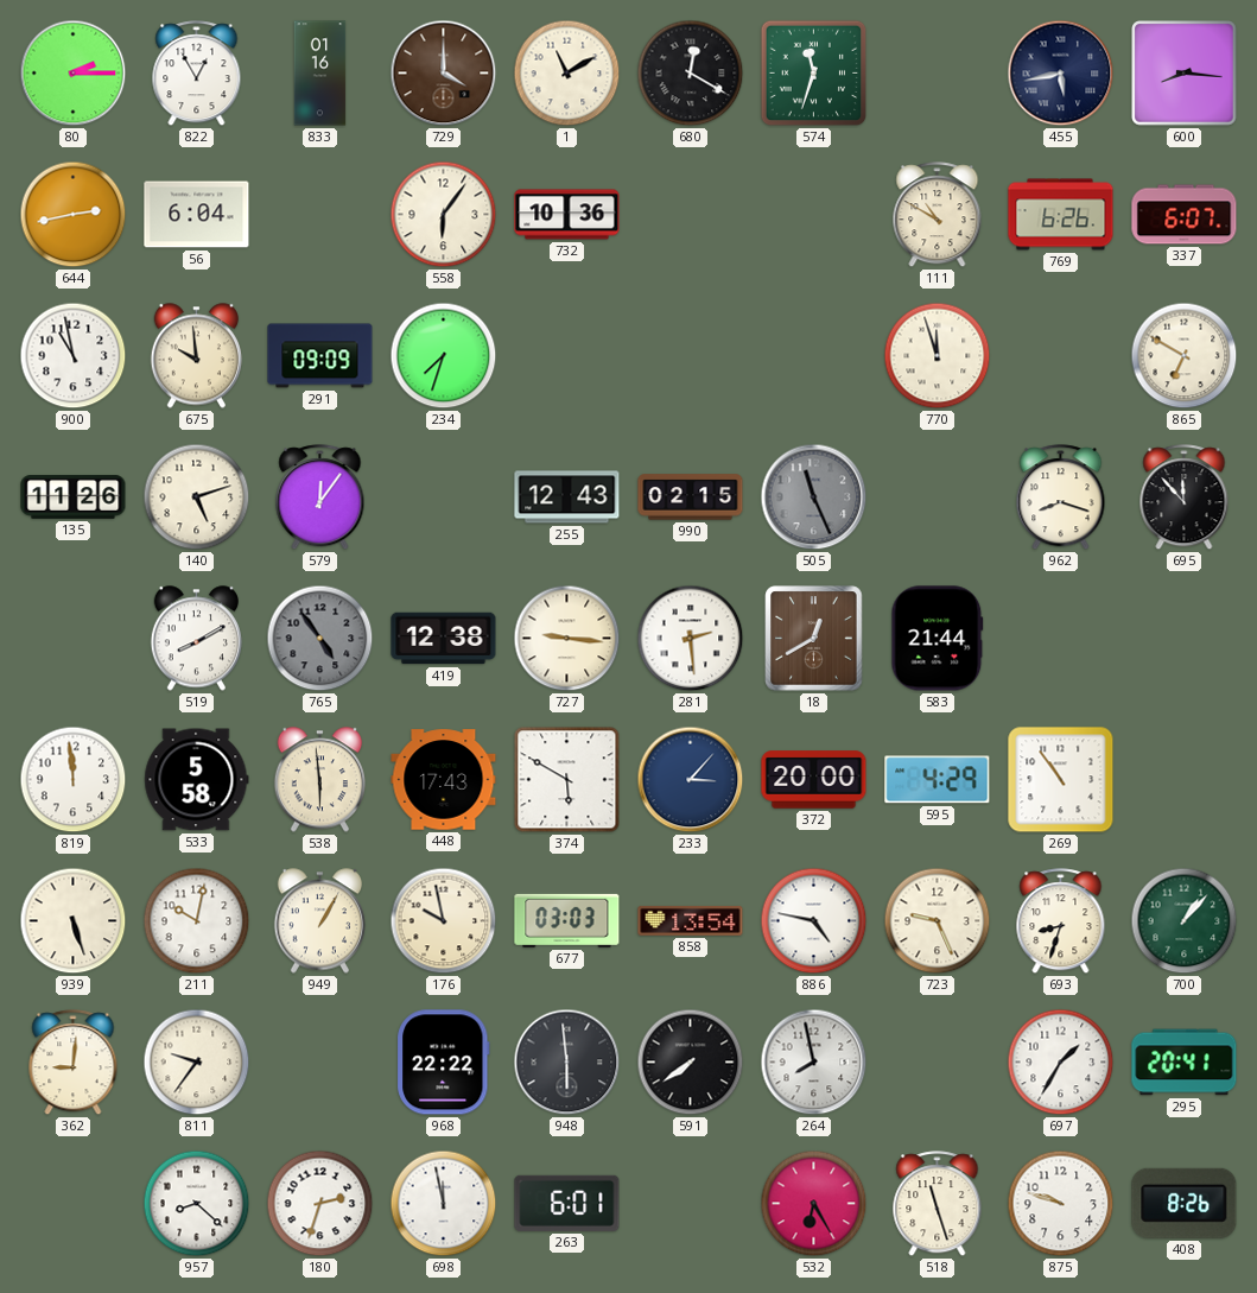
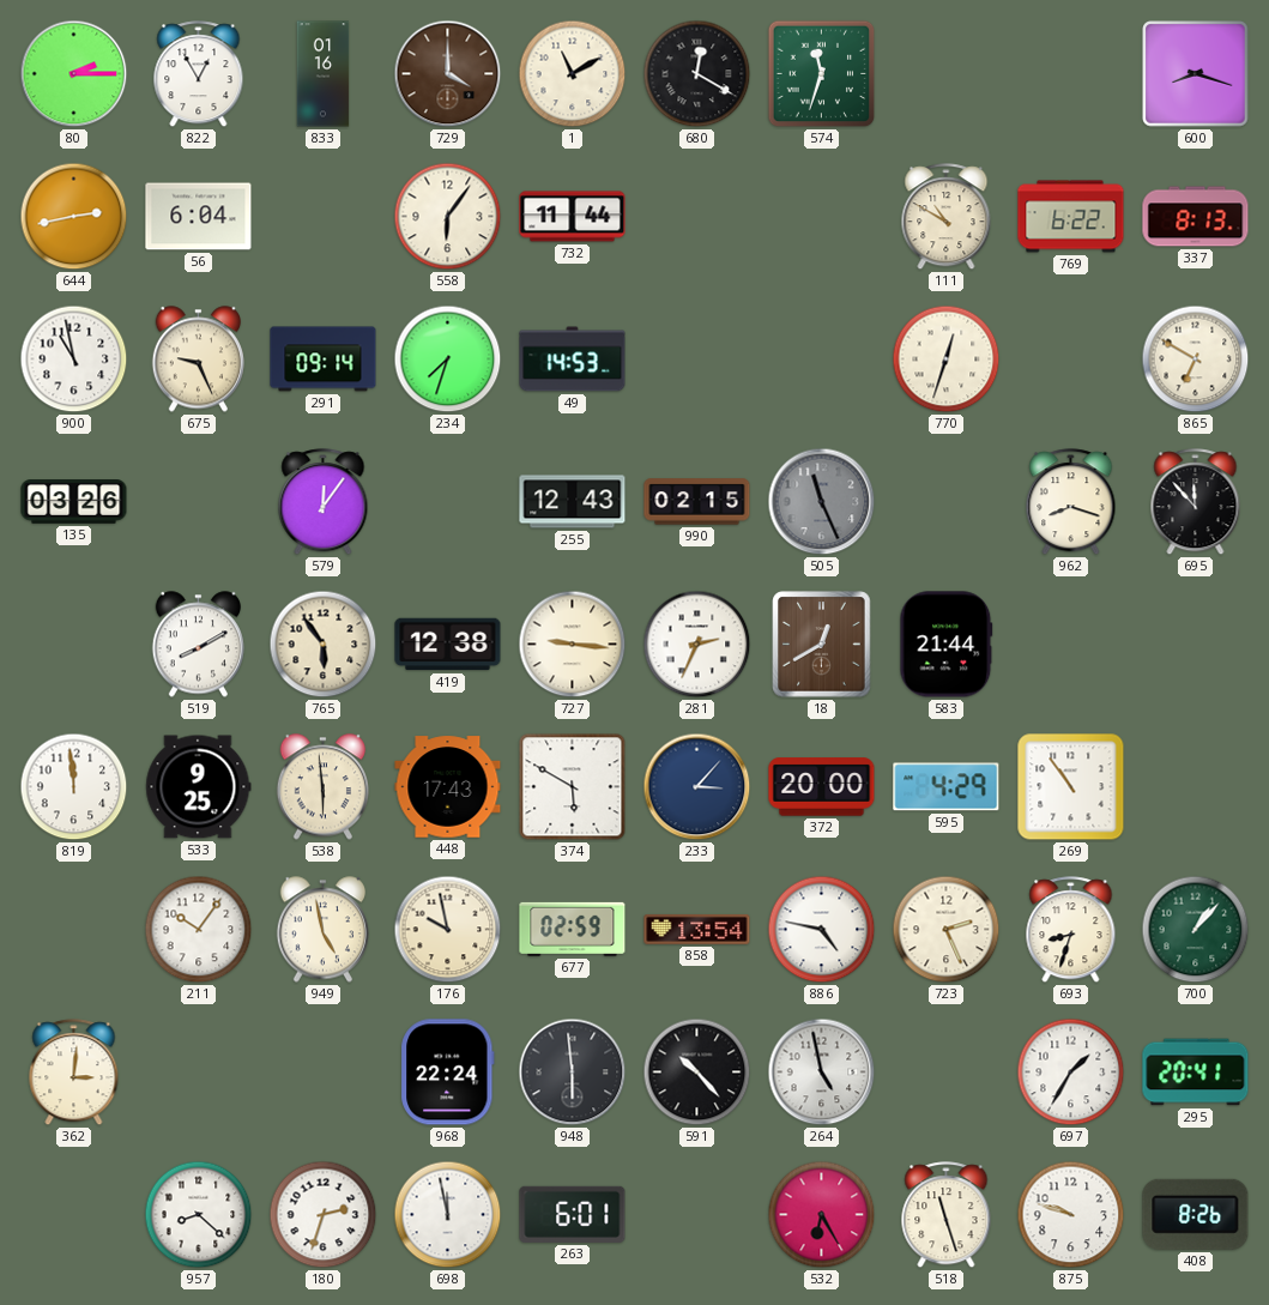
455: 5:43 -> none
600: 8:16 -> 8:18
732: 10:36 -> 11:44
769: 6:26 -> 6:22
337: 6:07 -> 8:13
675: 9:59 -> 9:26
291: 09:09 -> 09:14
49: none -> 14:53
770: 11:57 -> 12:33
135: 11:26 -> 03:26
140: 5:12 -> none
765: 4:54 -> 5:54
765 dial: grey -> cream
281: 2:29 -> 2:34
533: 5:58 -> 9:25
939: 5:27 -> none
211: 10:02 -> 10:06
949: 1:05 -> 4:58
677: 03:03 -> 02:59
723: 9:26 -> 2:26
362: 9:01 -> 3:01
811: 9:36 -> none
968: 22:22 -> 22:24
591: 7:39 -> 10:23
264: 7:58 -> 4:58
